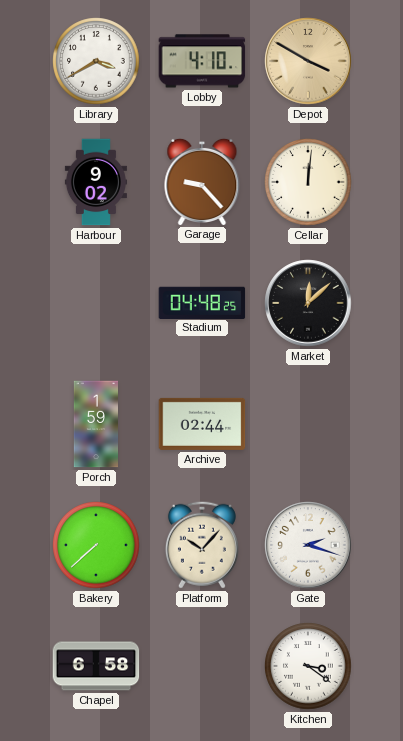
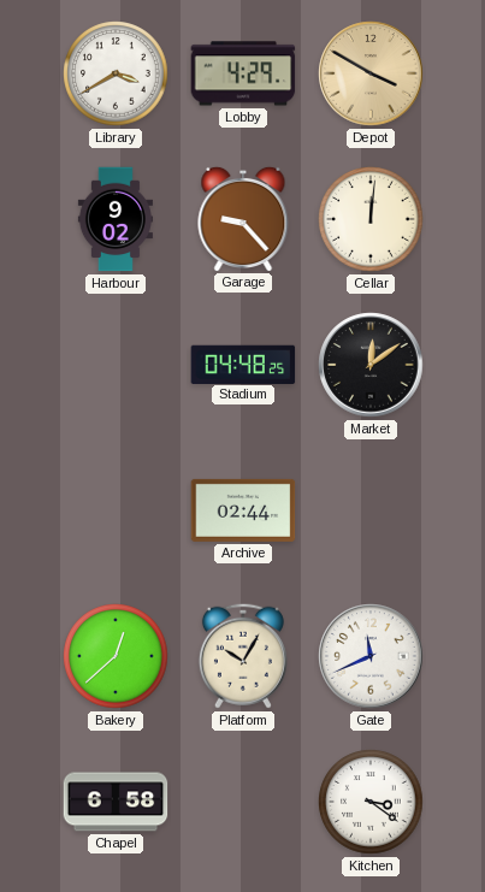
Lobby: 4:10 -> 4:29
Market: 12:08 -> 12:09
Porch: 1:59 -> none
Bakery: 7:38 -> 12:38
Platform: 10:07 -> 10:05
Gate: 2:18 -> 11:41
